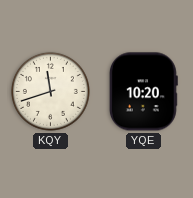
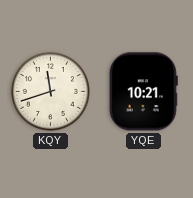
YQE: 10:20 -> 10:21
